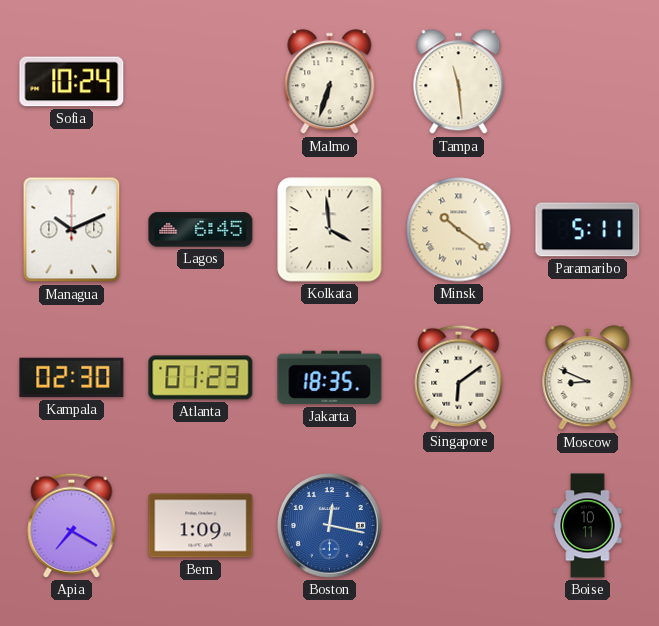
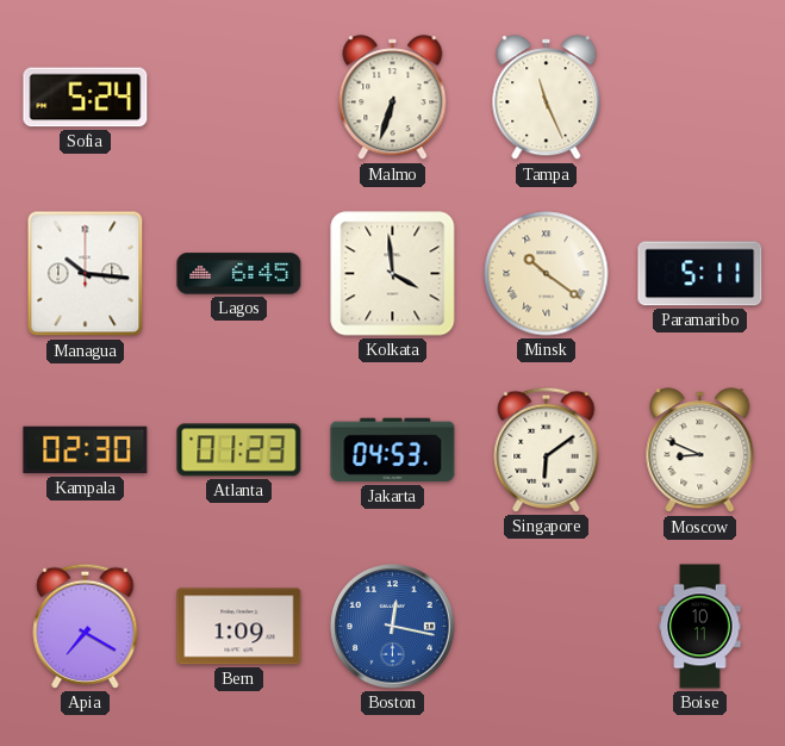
Sofia: 10:24 -> 5:24
Tampa: 11:29 -> 11:26
Managua: 10:11 -> 10:16
Jakarta: 18:35 -> 04:53
